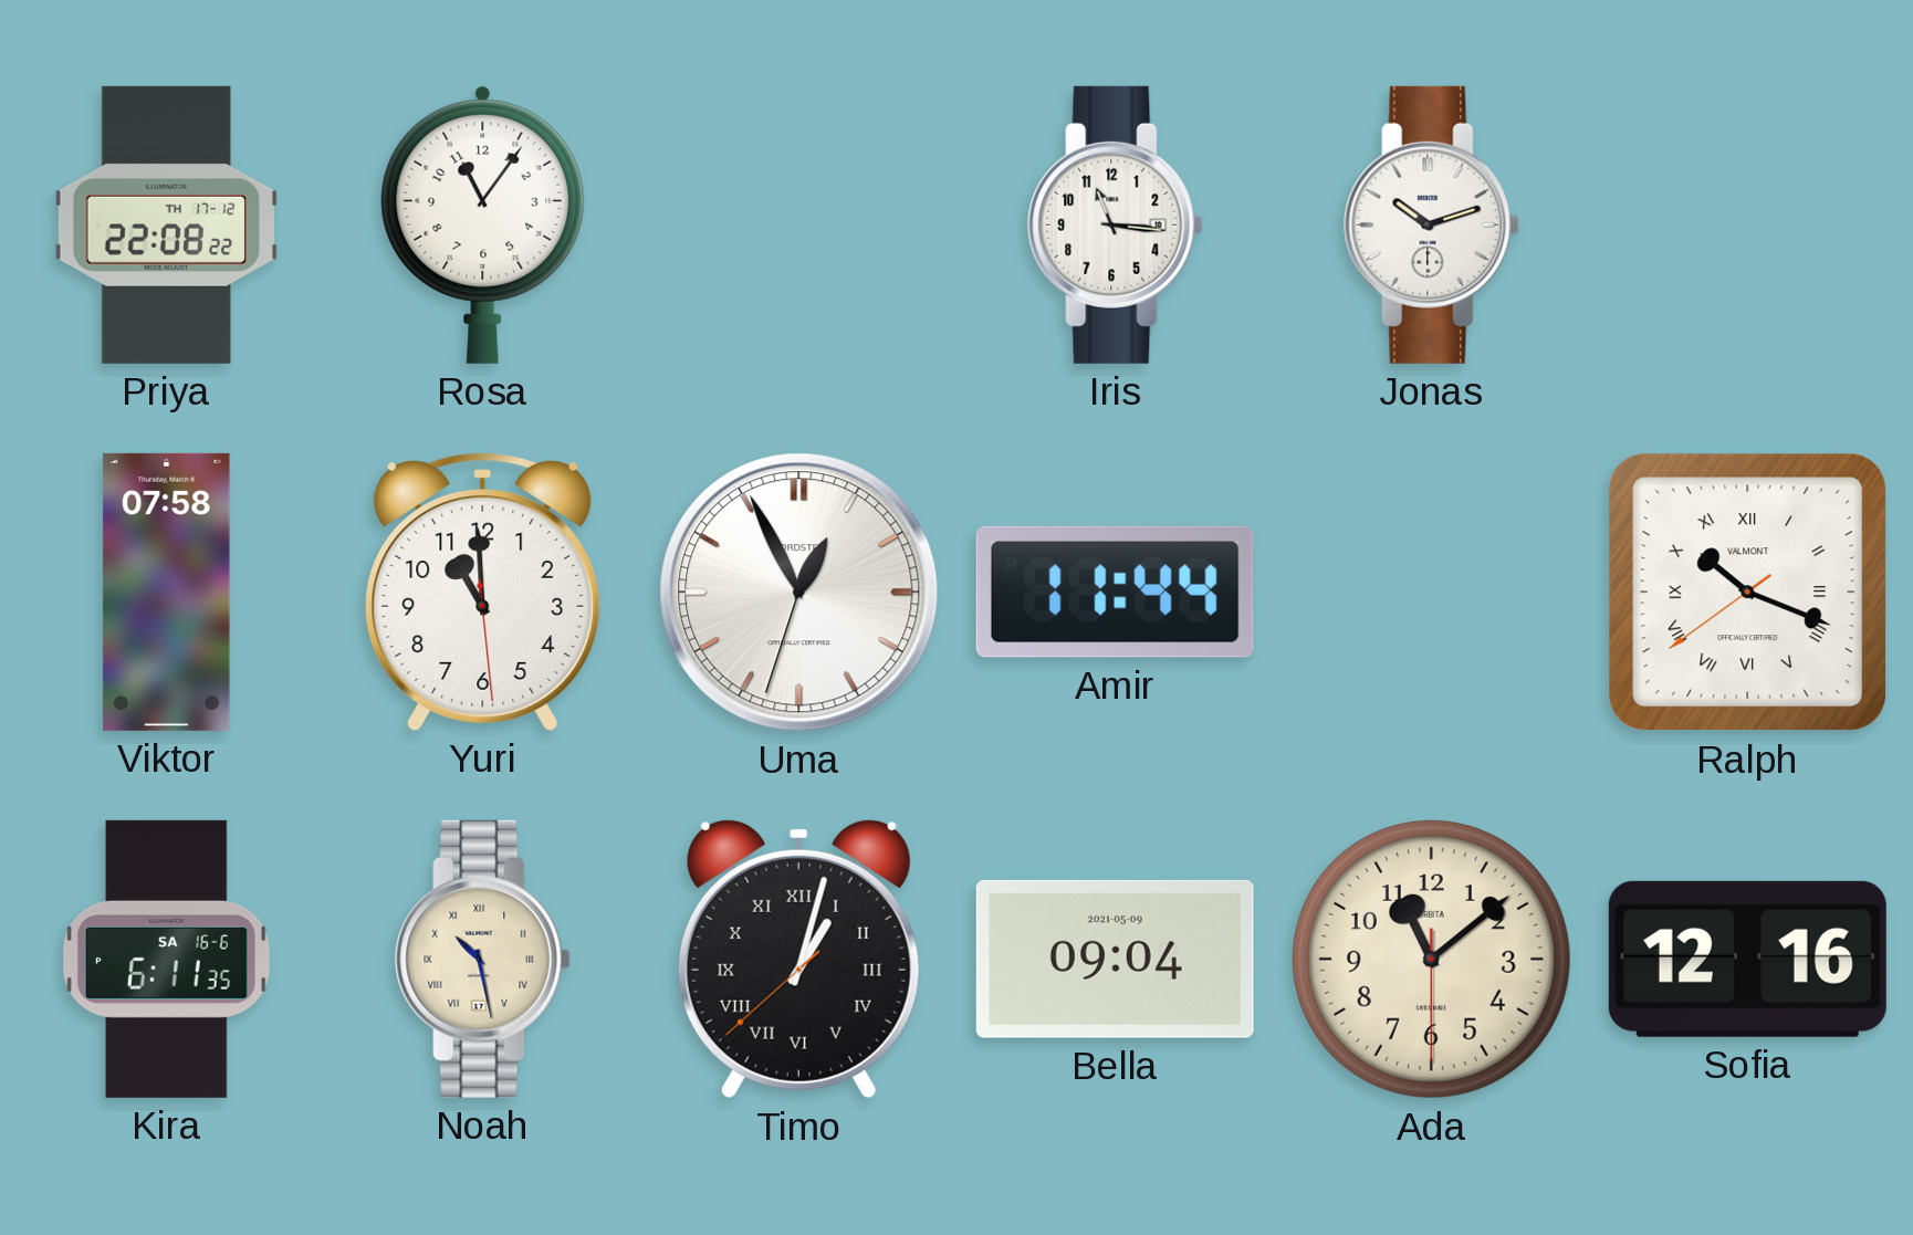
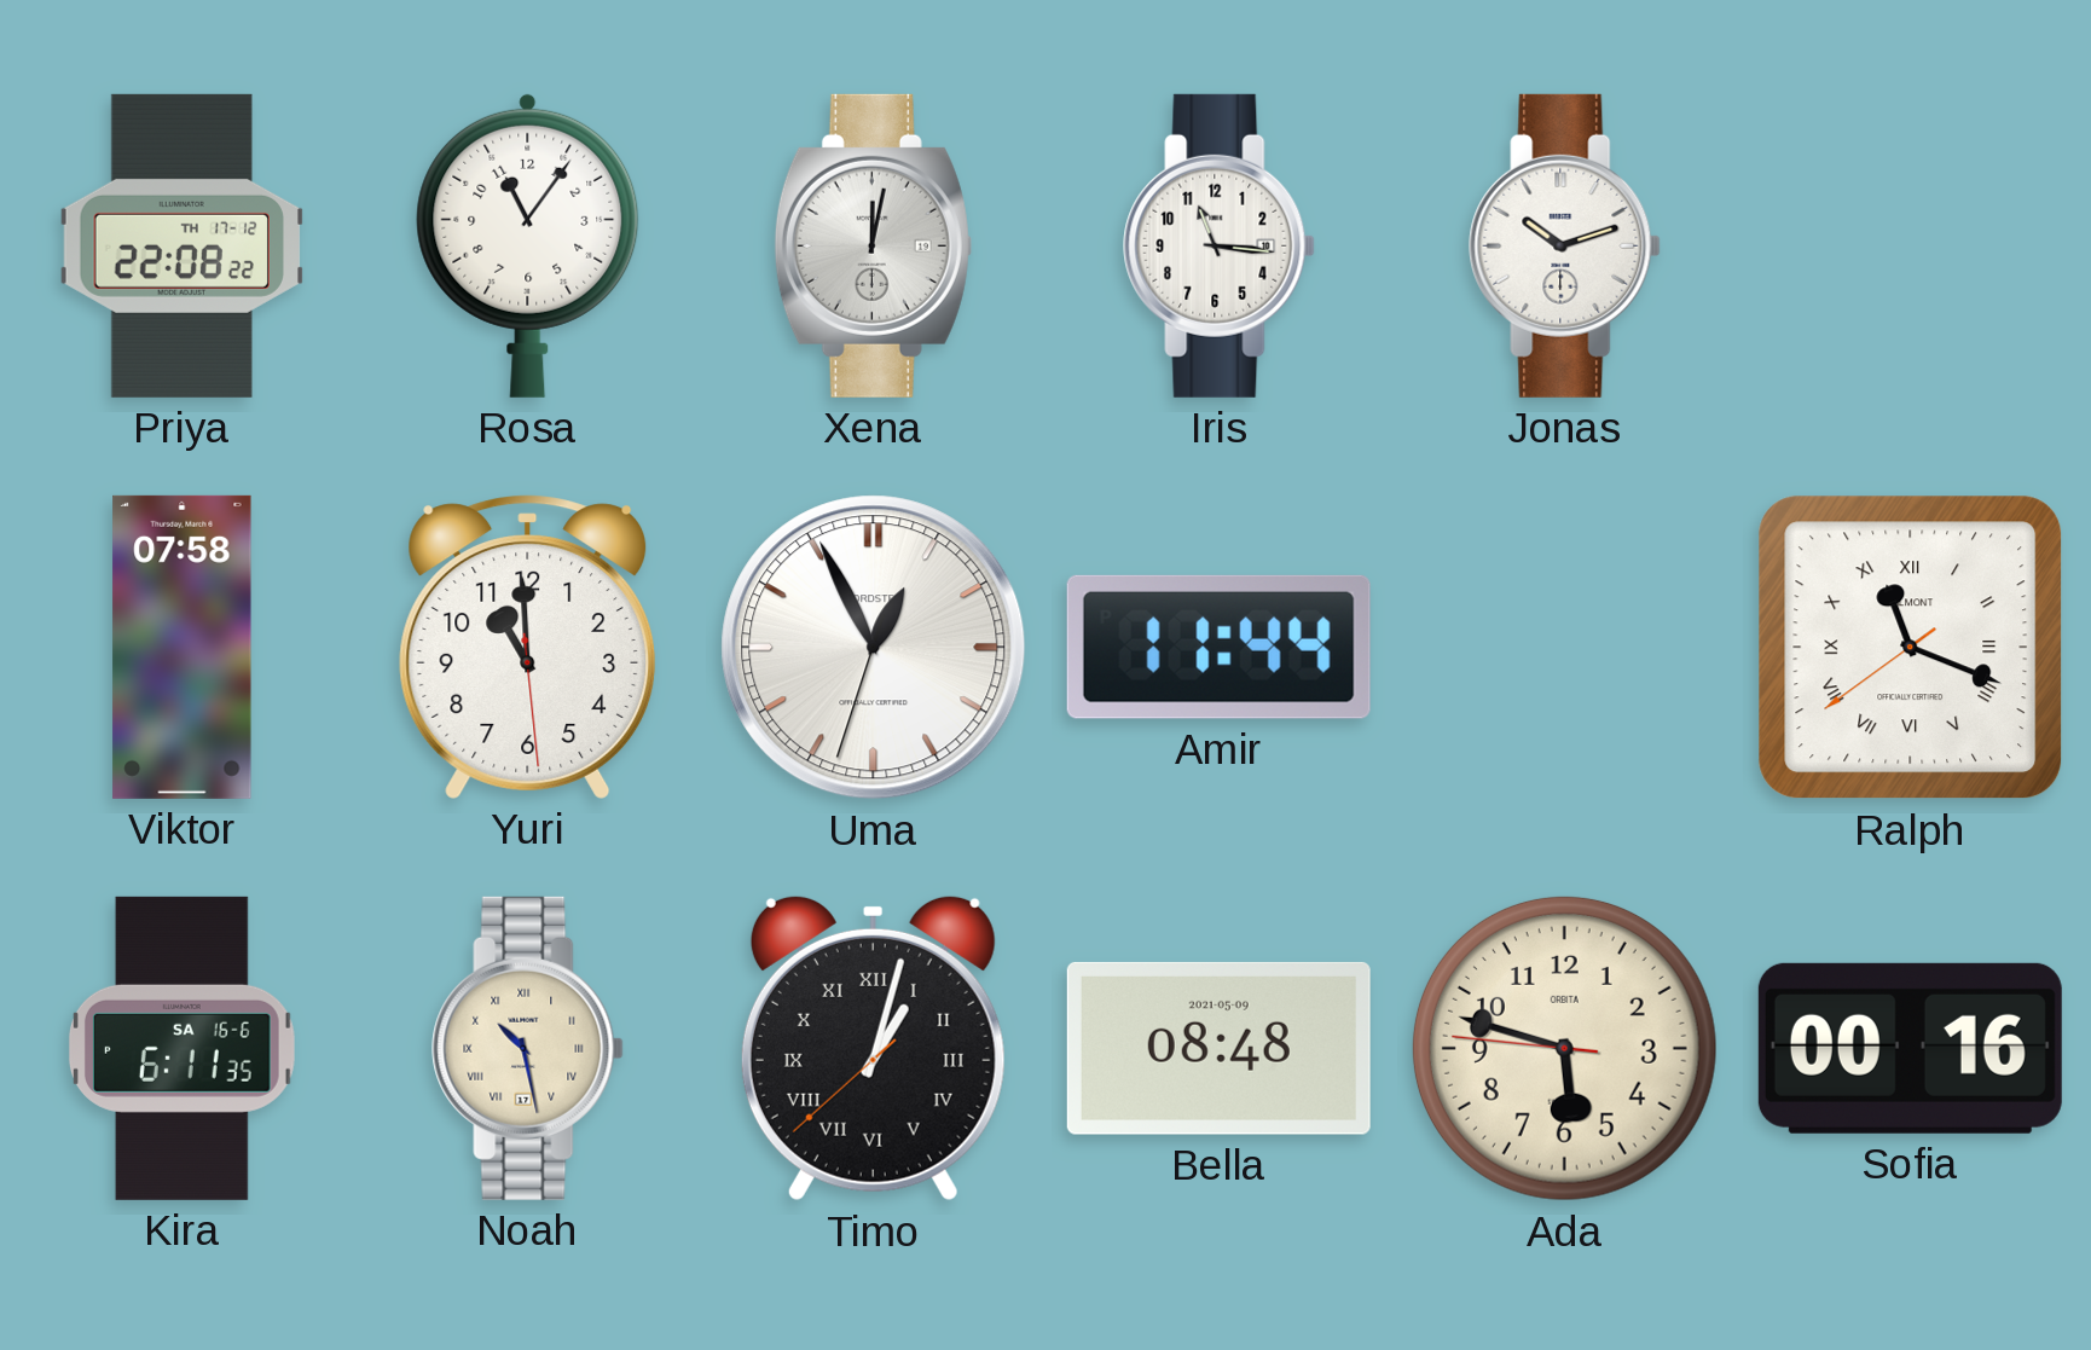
Xena: none -> 12:02
Ralph: 10:18 -> 11:18
Bella: 09:04 -> 08:48
Ada: 11:08 -> 5:47
Sofia: 12:16 -> 00:16
